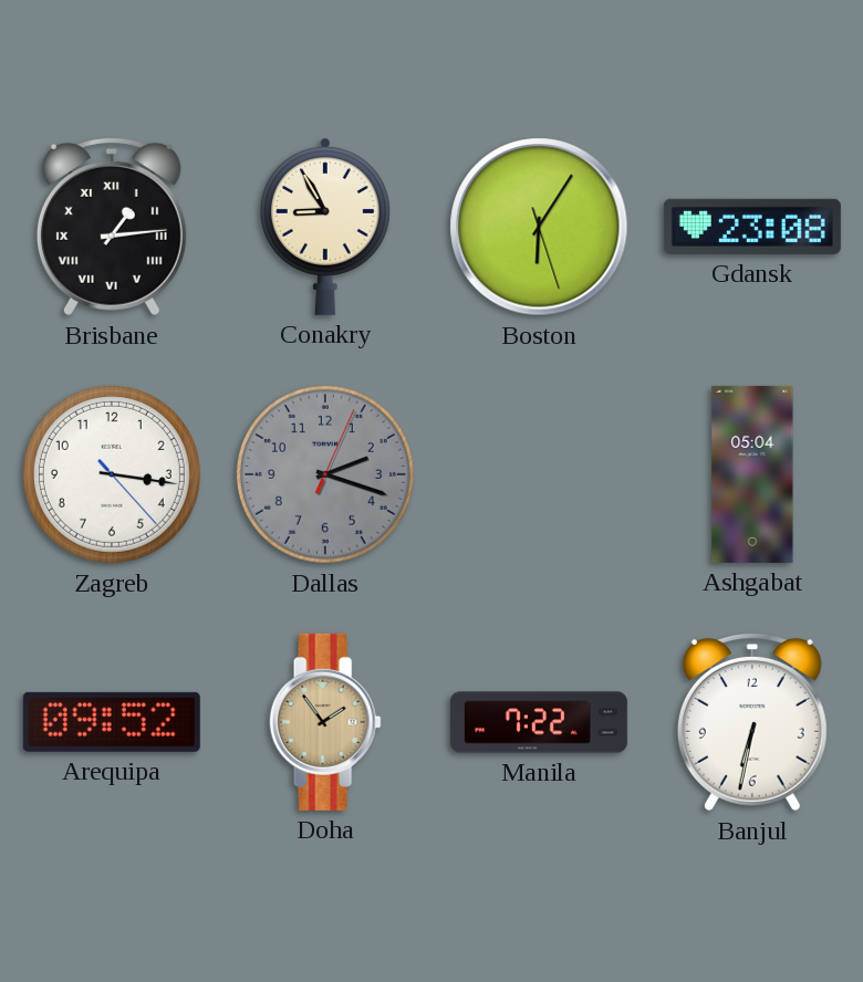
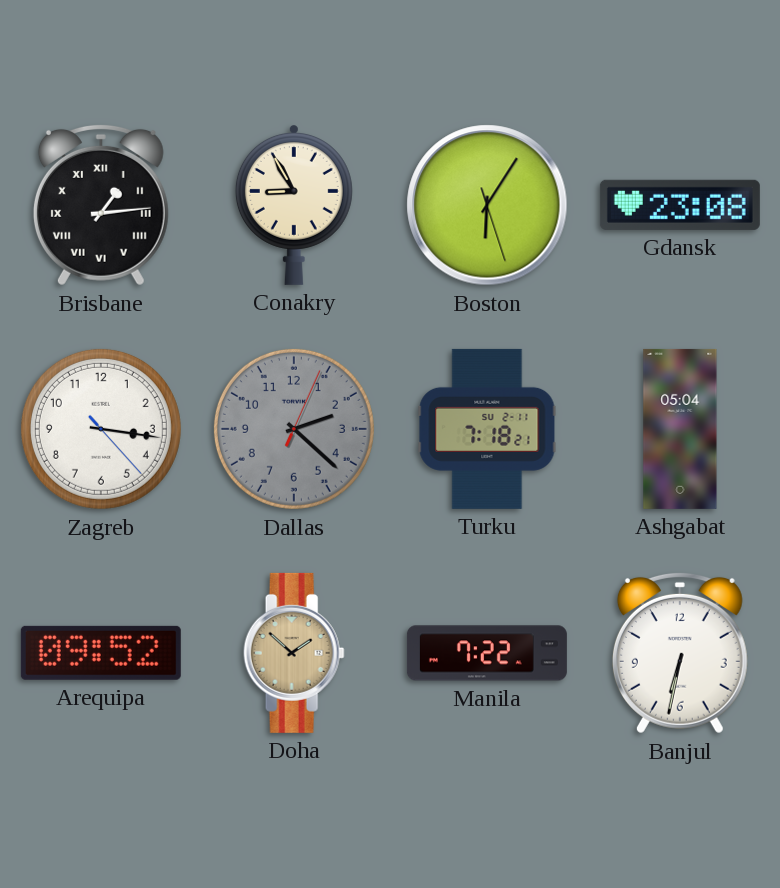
Dallas: 2:18 -> 2:22
Turku: none -> 7:18
Doha: 1:54 -> 1:52
